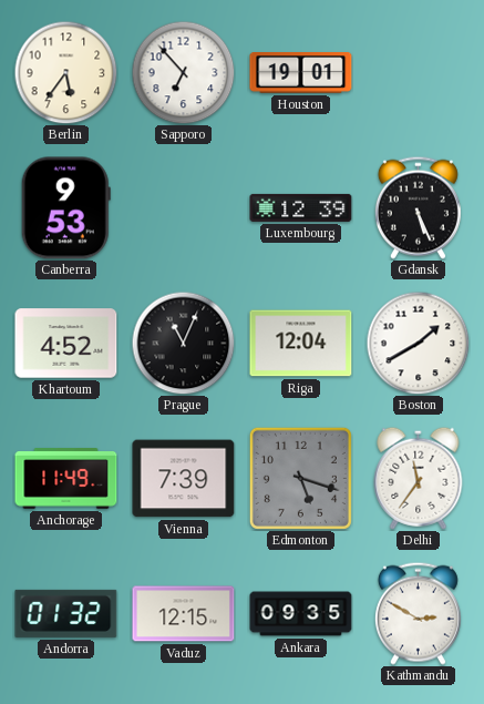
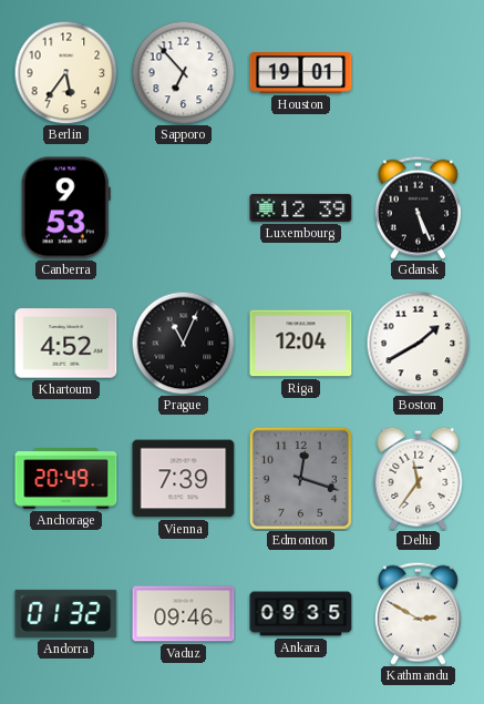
Anchorage: 11:49 -> 20:49
Edmonton: 5:18 -> 12:18
Vaduz: 12:15 -> 09:46
